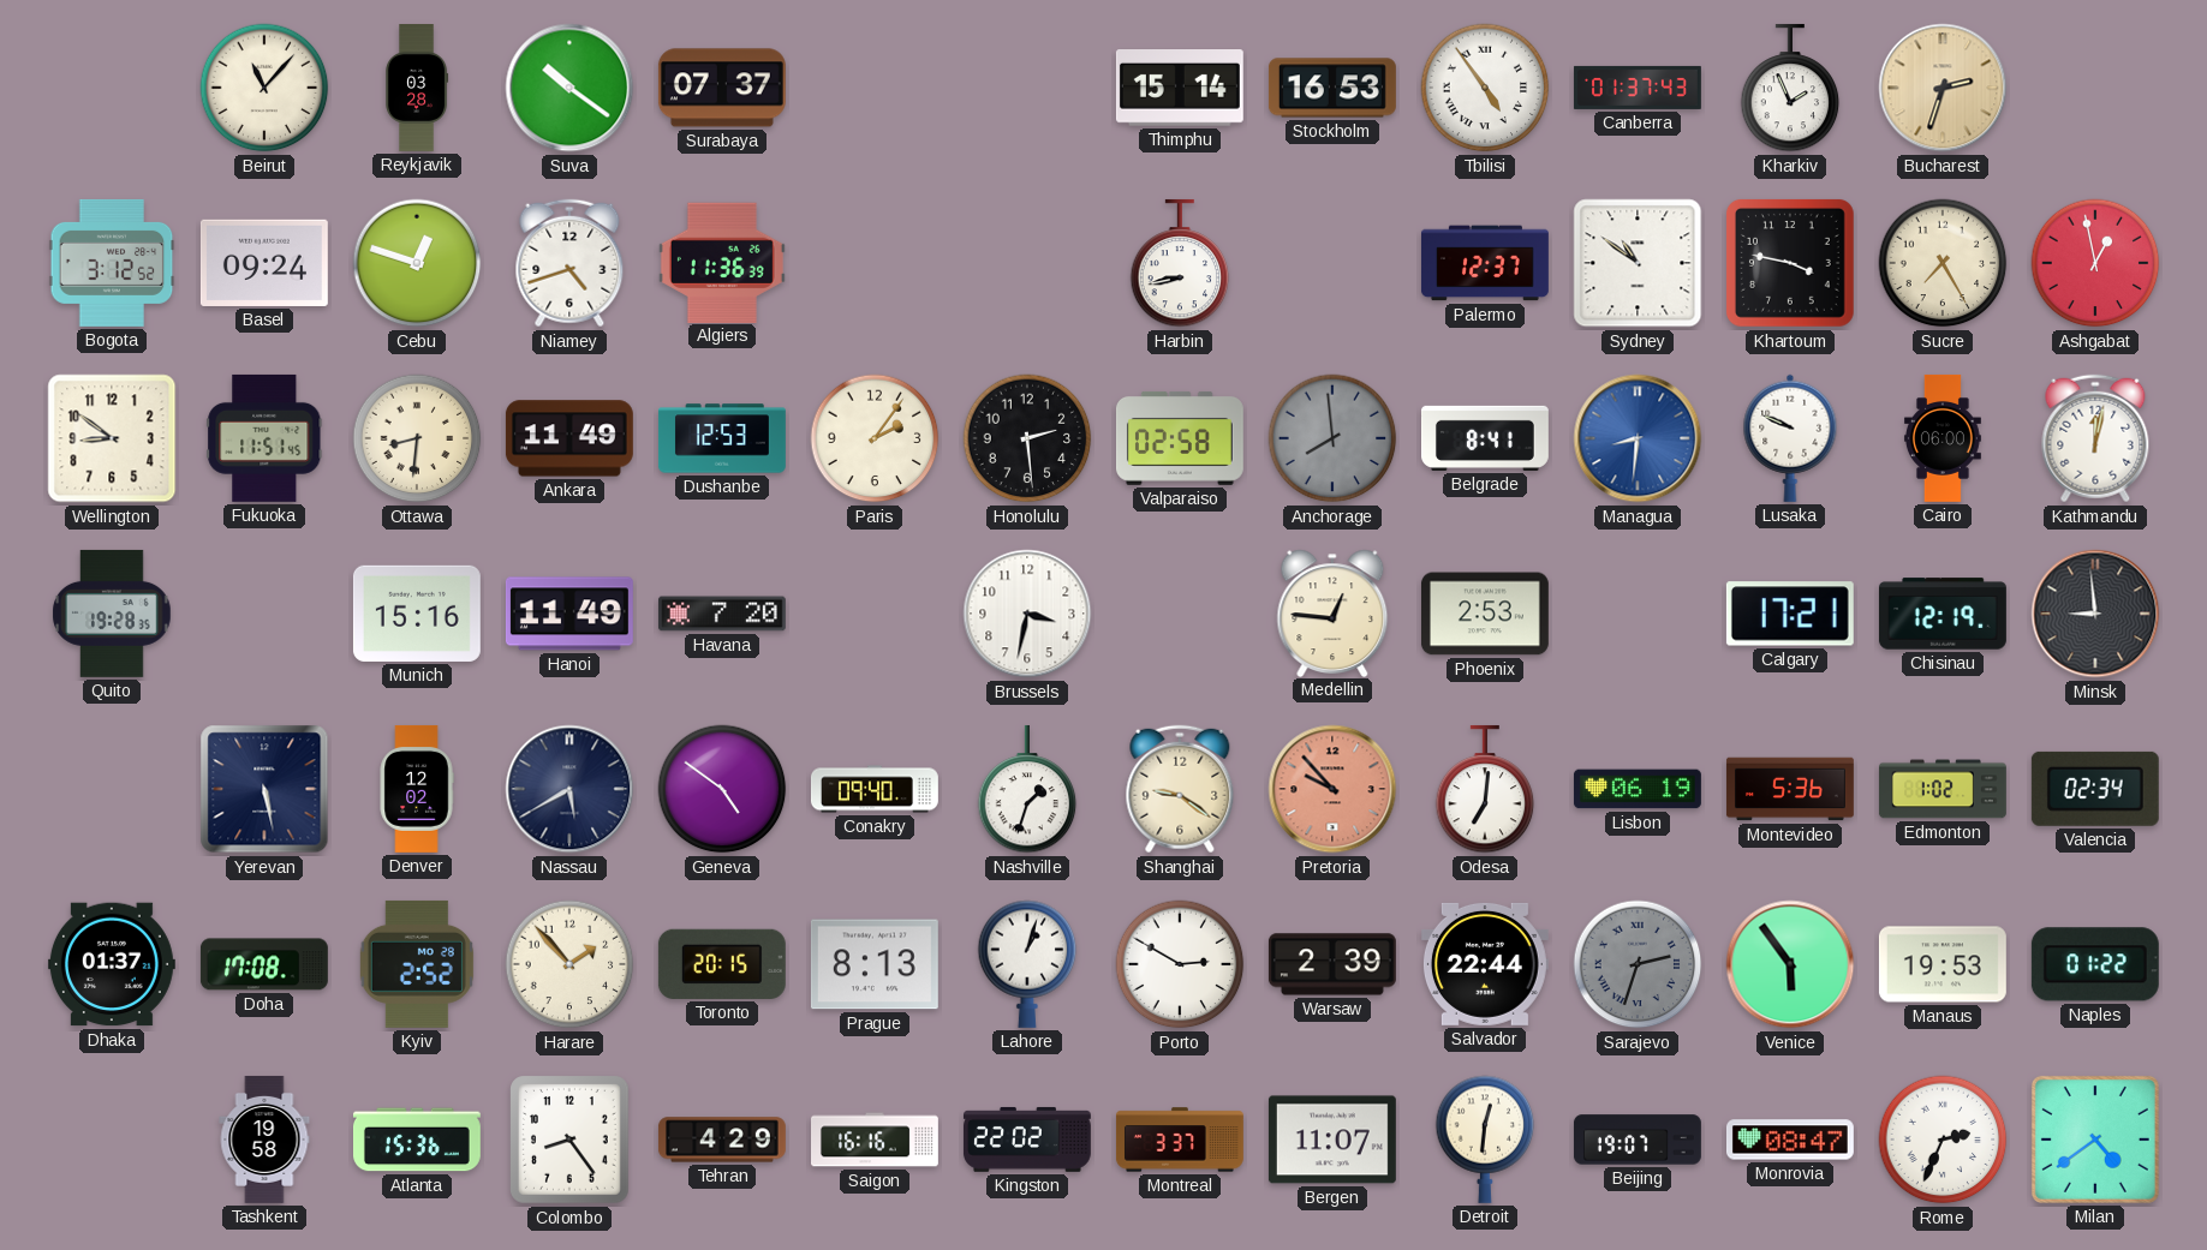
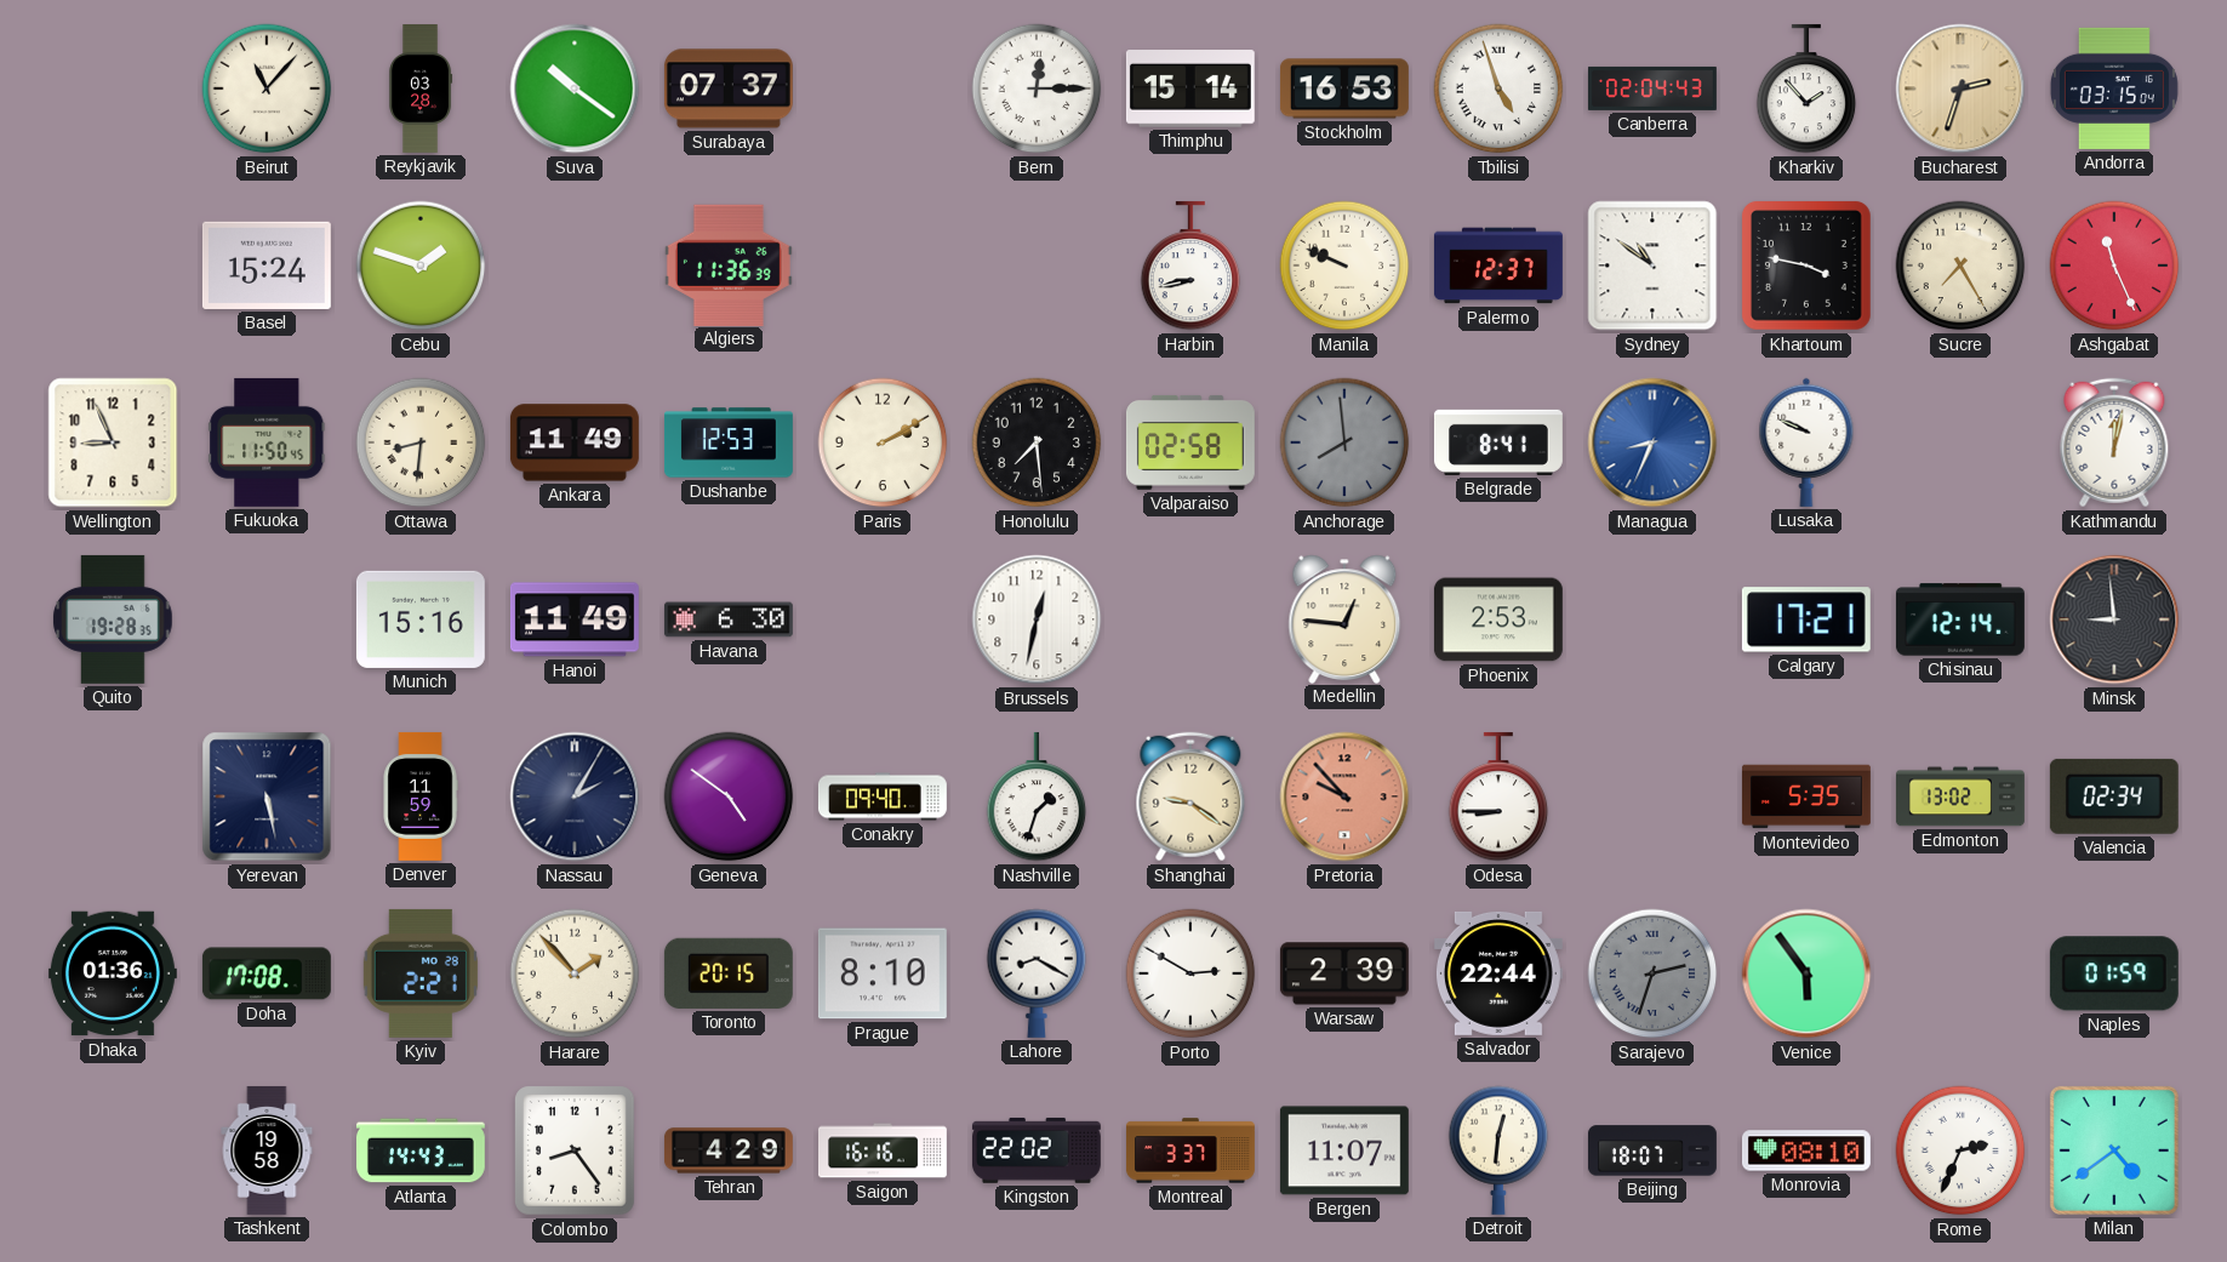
Bern: none -> 12:15
Tbilisi: 4:54 -> 4:57
Canberra: 01:37 -> 02:04
Kharkiv: 1:56 -> 1:53
Andorra: none -> 03:15
Bogota: 3:12 -> none
Basel: 09:24 -> 15:24
Cebu: 12:48 -> 1:48
Niamey: 4:42 -> none
Manila: none -> 9:49
Ashgabat: 12:58 -> 11:26
Wellington: 8:51 -> 8:56
Fukuoka: 11:51 -> 11:50
Paris: 2:06 -> 2:10
Honolulu: 2:29 -> 7:29
Managua: 8:31 -> 8:34
Cairo: 06:00 -> none
Havana: 7:20 -> 6:30
Brussels: 3:32 -> 12:32
Chisinau: 12:19 -> 12:14
Denver: 12:02 -> 11:59
Nassau: 5:40 -> 2:05
Odesa: 7:01 -> 8:45
Lisbon: 06:19 -> none
Montevideo: 5:36 -> 5:35
Edmonton: 1:02 -> 13:02
Dhaka: 01:37 -> 01:36
Kyiv: 2:52 -> 2:21
Prague: 8:13 -> 8:10
Lahore: 1:03 -> 8:20
Manaus: 19:53 -> none
Naples: 01:22 -> 01:59
Atlanta: 15:36 -> 14:43
Beijing: 19:07 -> 18:07
Monrovia: 08:47 -> 08:10
